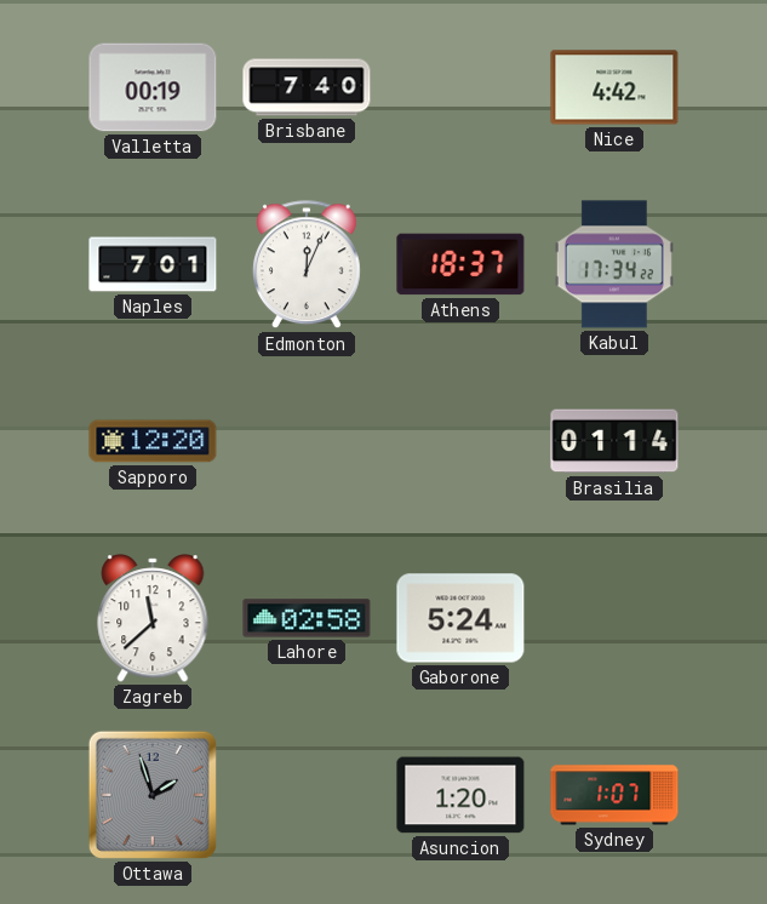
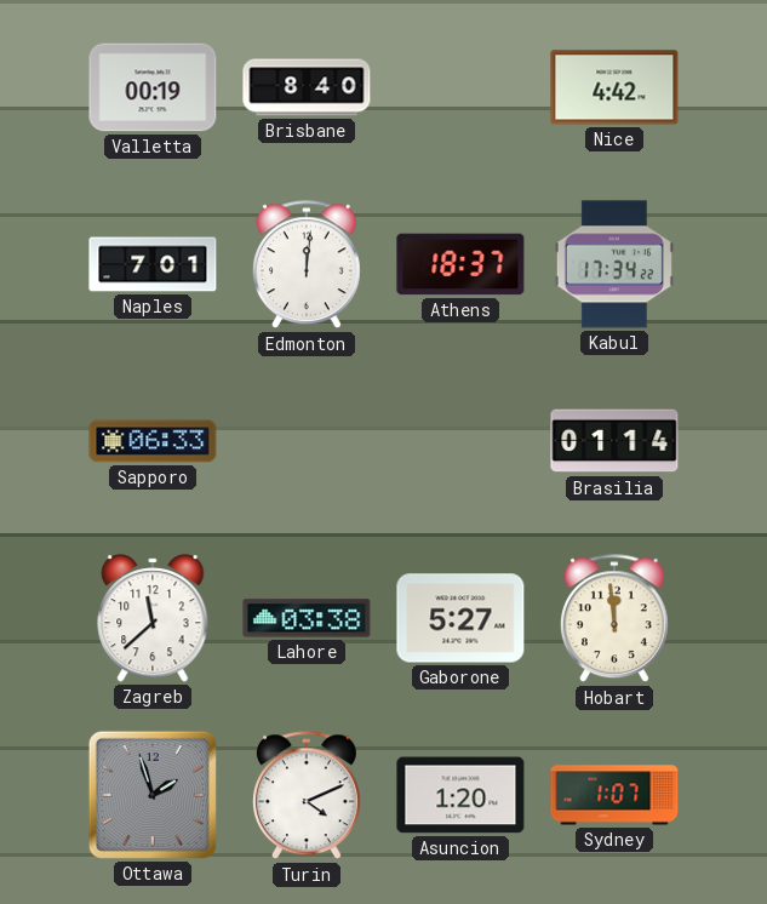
Brisbane: 7:40 -> 8:40
Edmonton: 12:04 -> 12:01
Sapporo: 12:20 -> 06:33
Lahore: 02:58 -> 03:38
Gaborone: 5:24 -> 5:27
Hobart: none -> 11:59
Turin: none -> 4:11
